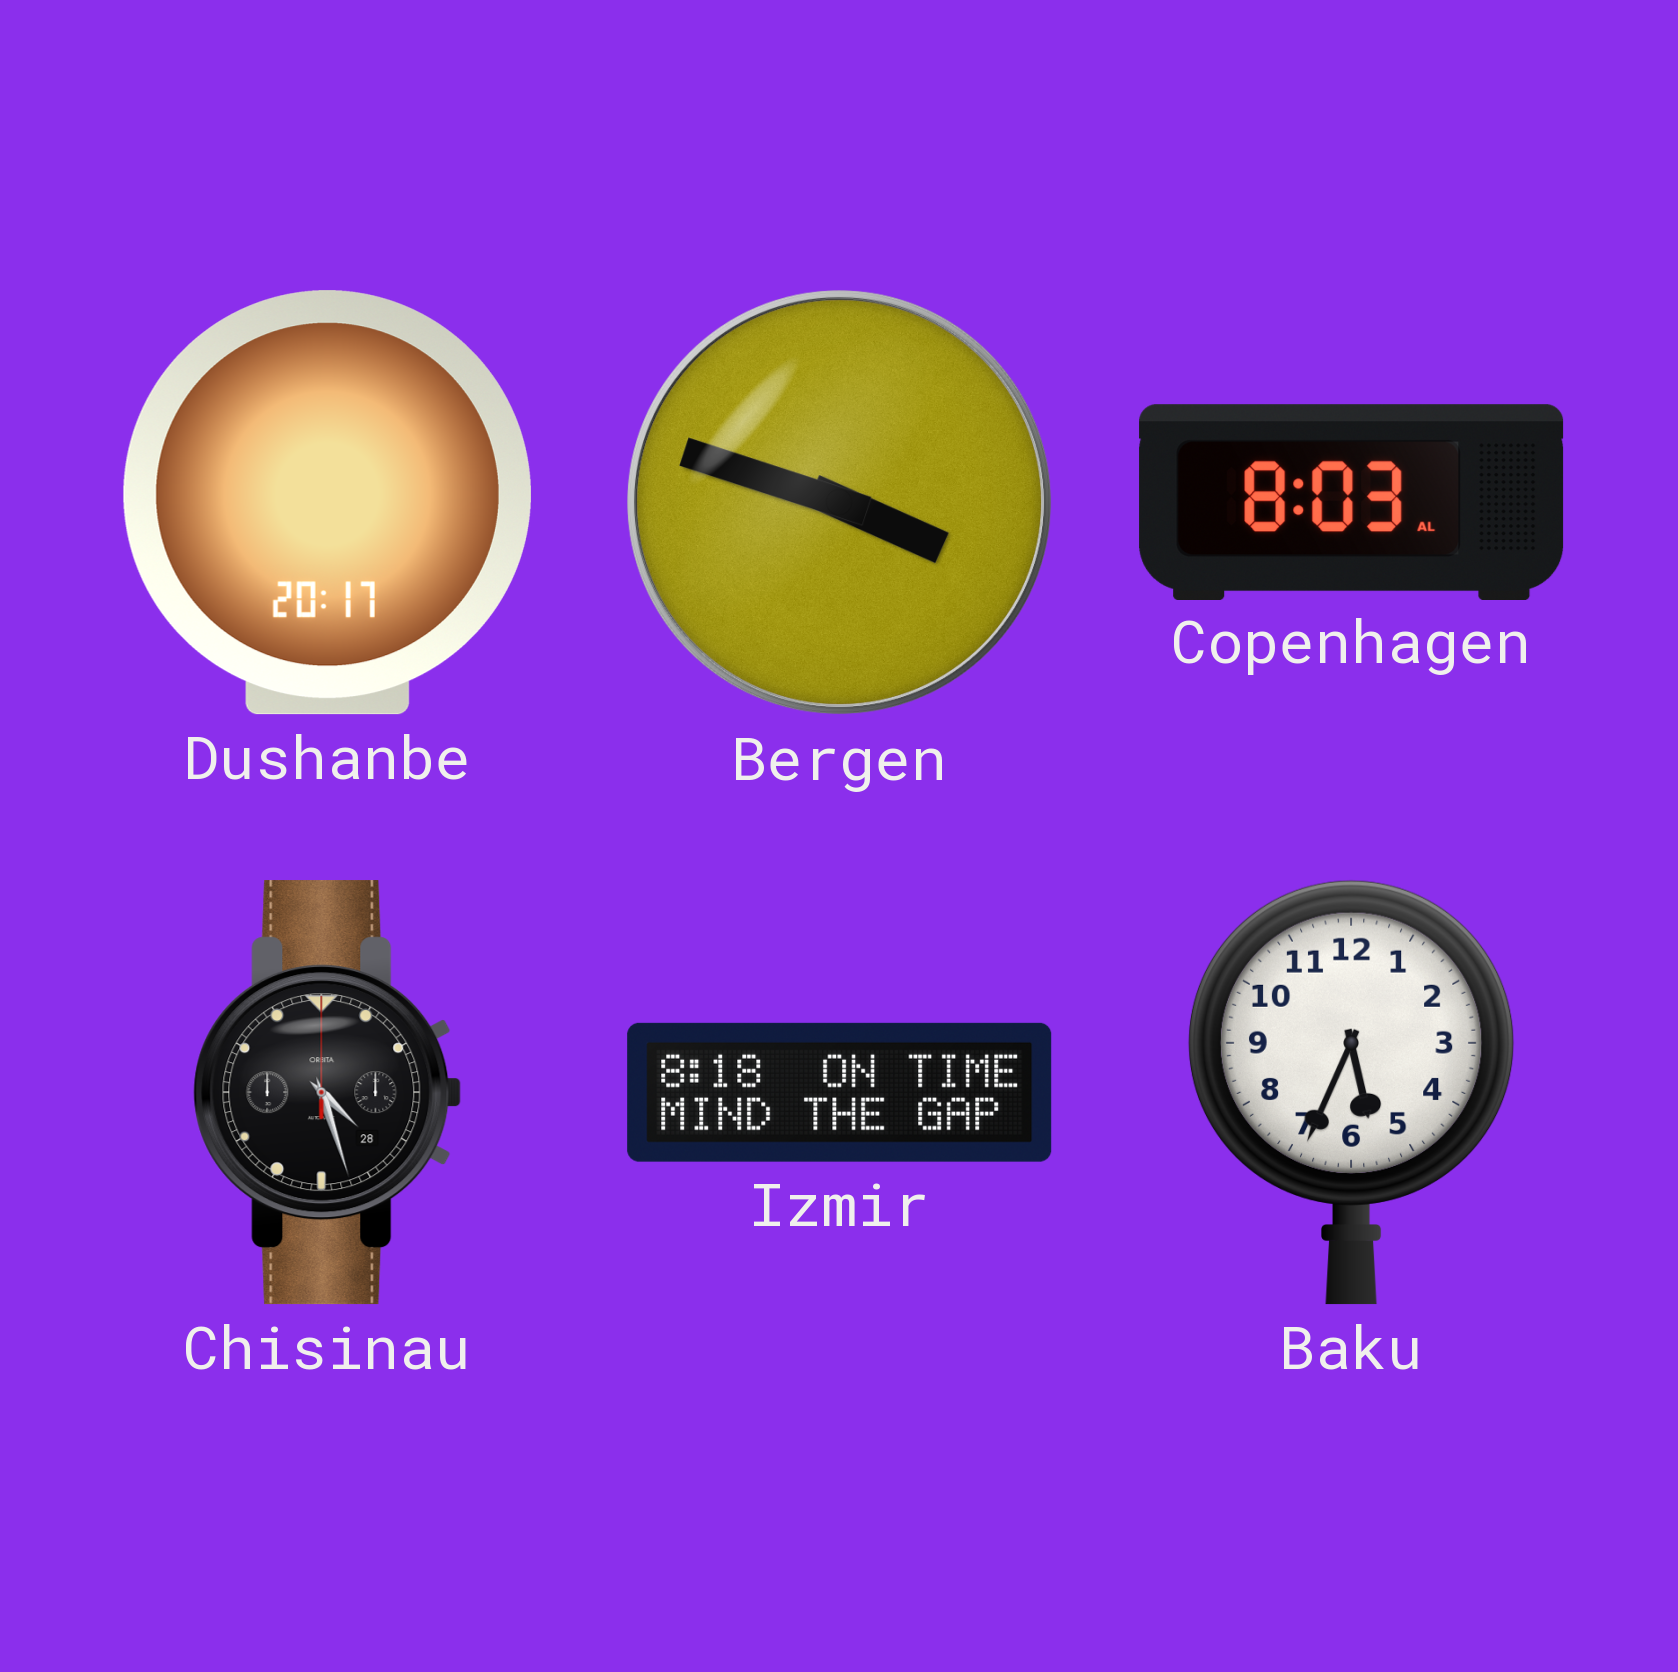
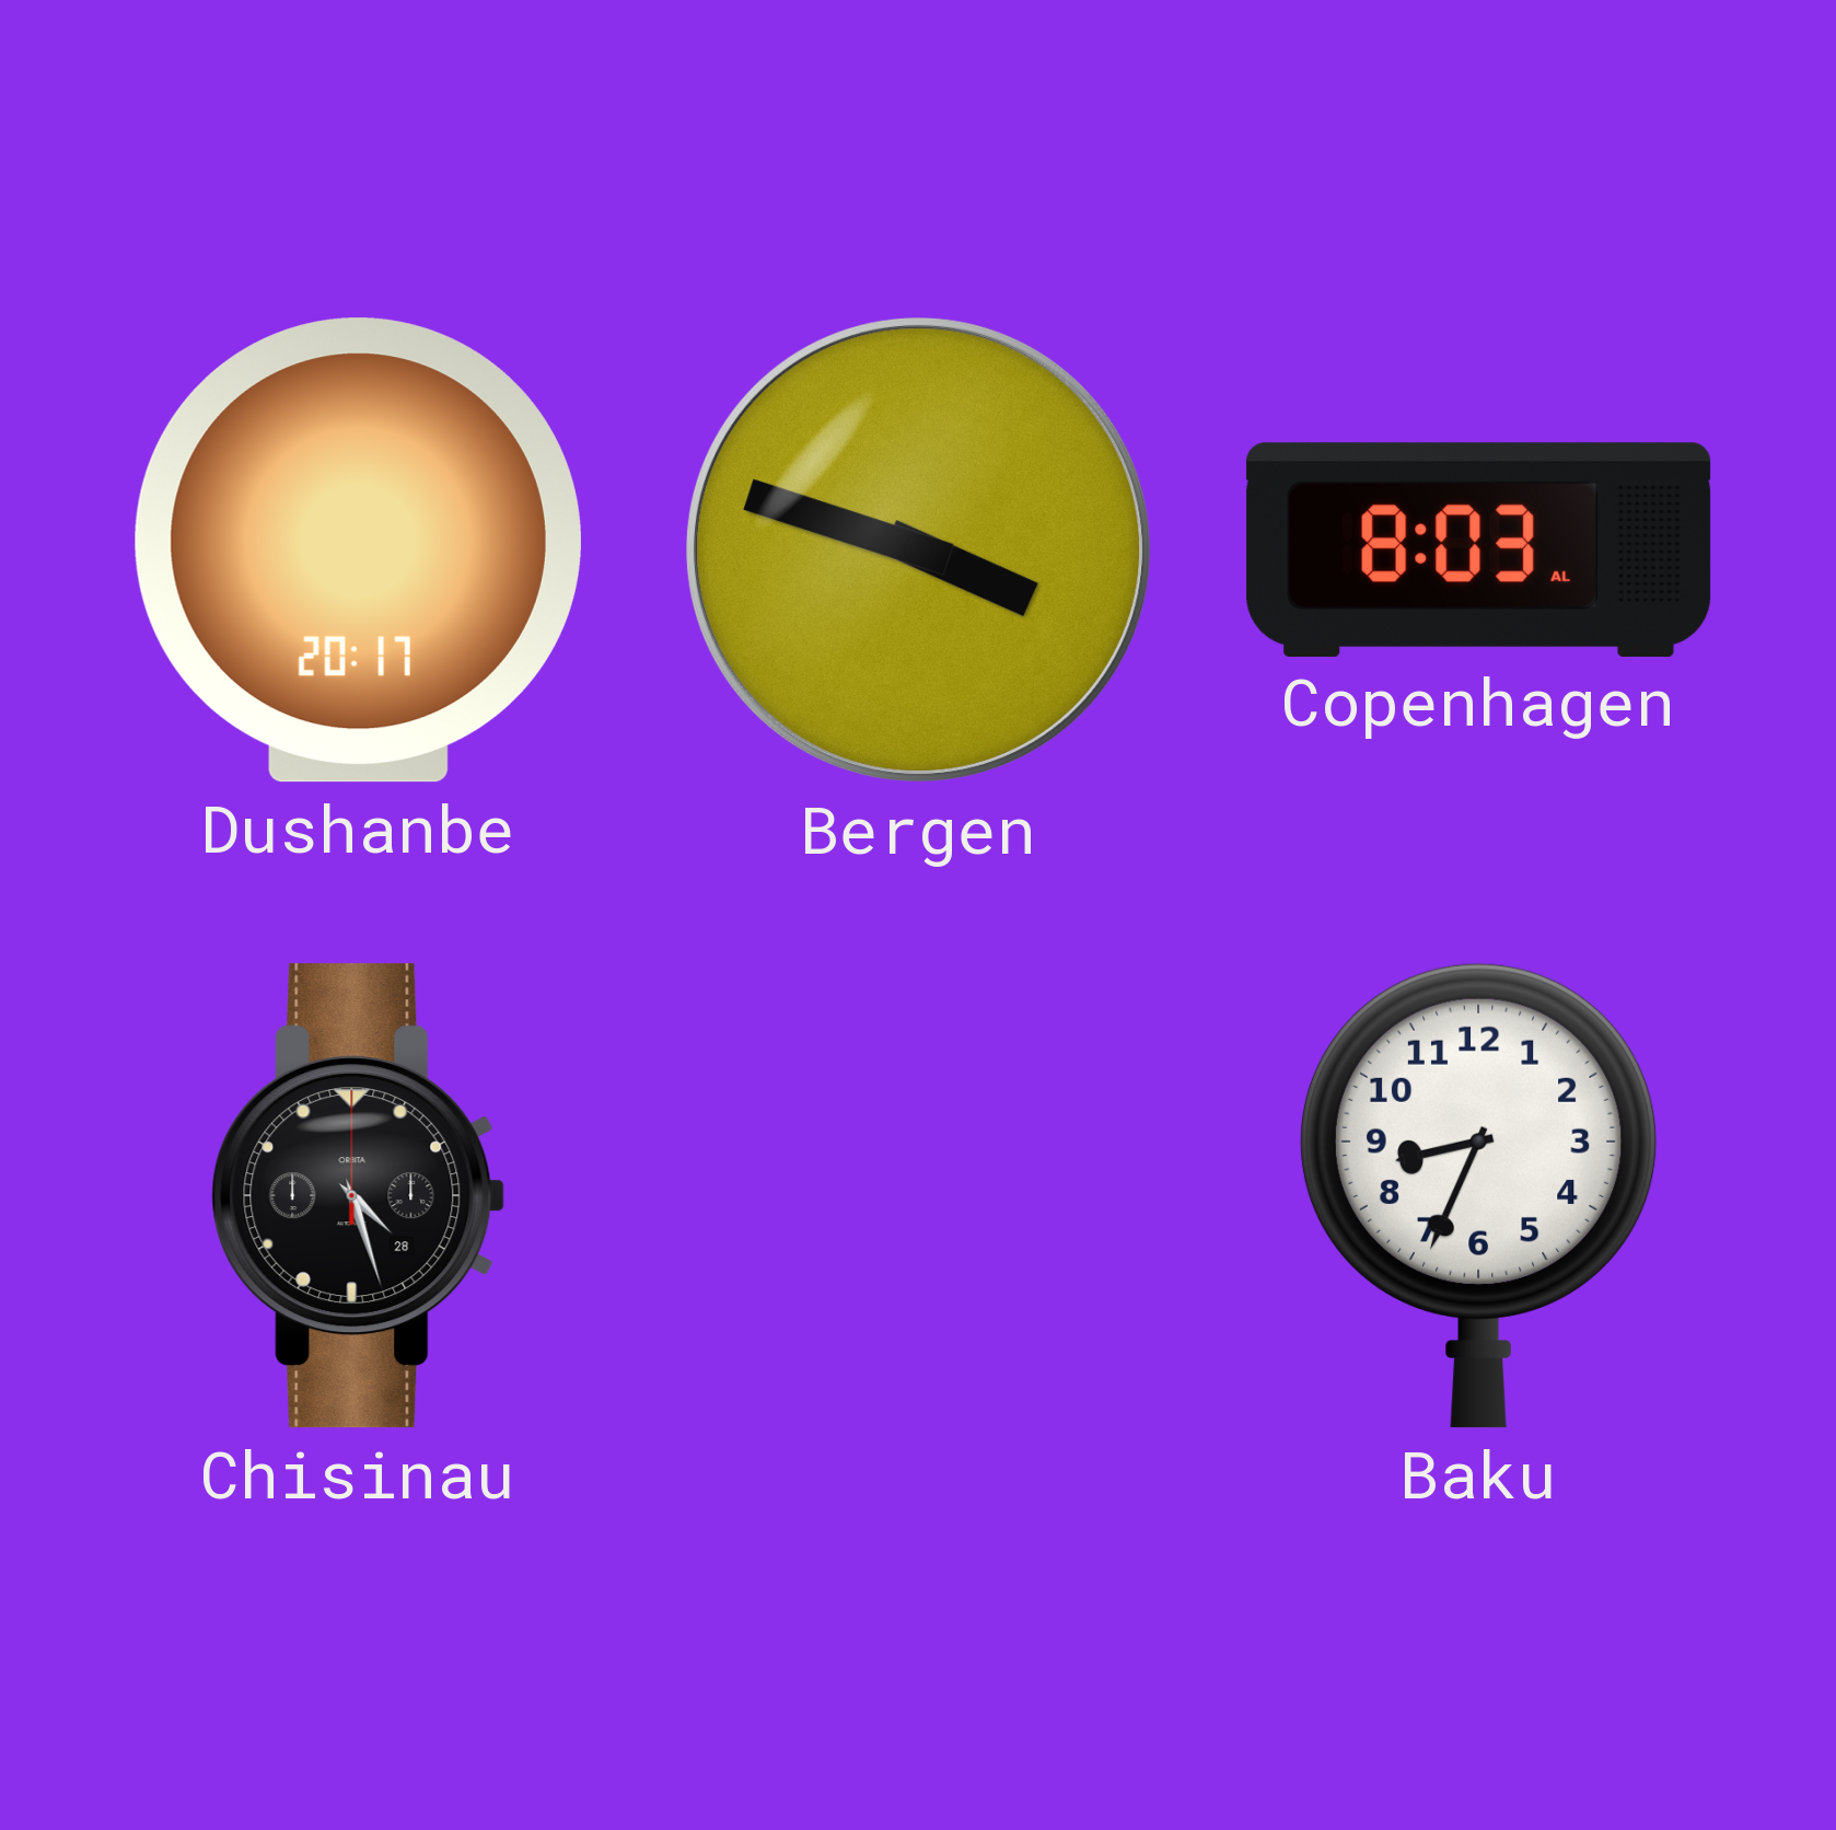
Izmir: 8:18 -> none
Baku: 5:34 -> 8:34
